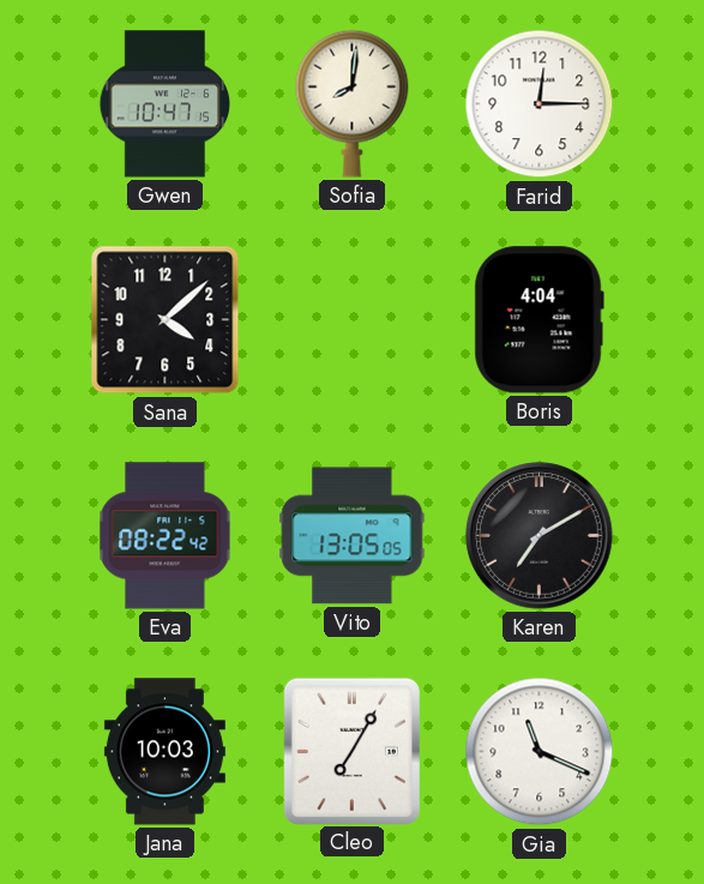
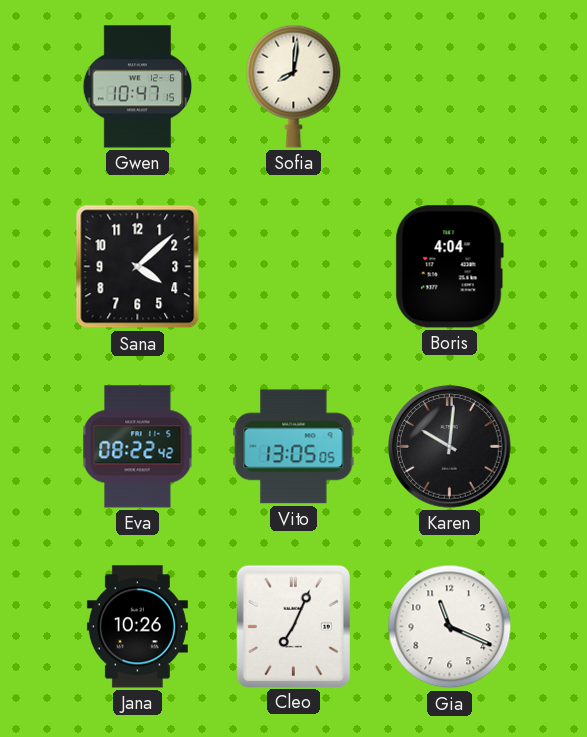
Farid: 12:15 -> none
Karen: 7:10 -> 10:01
Jana: 10:03 -> 10:26
Cleo: 7:05 -> 7:04
